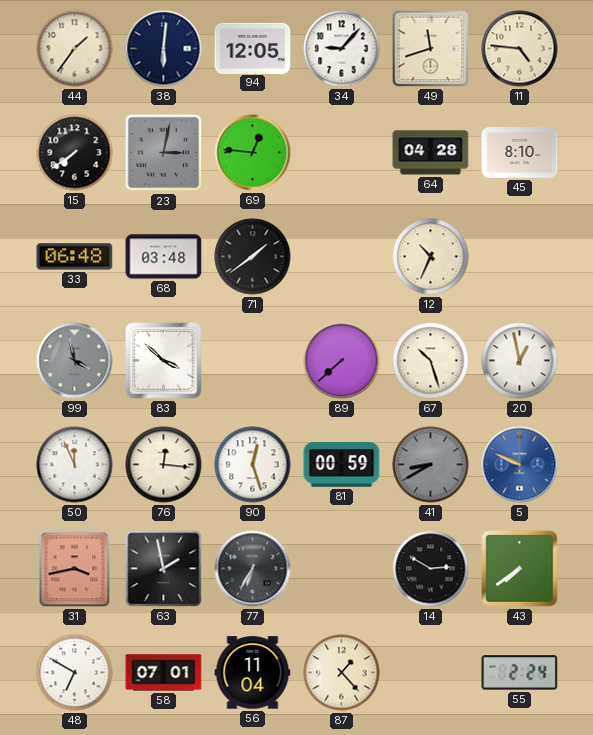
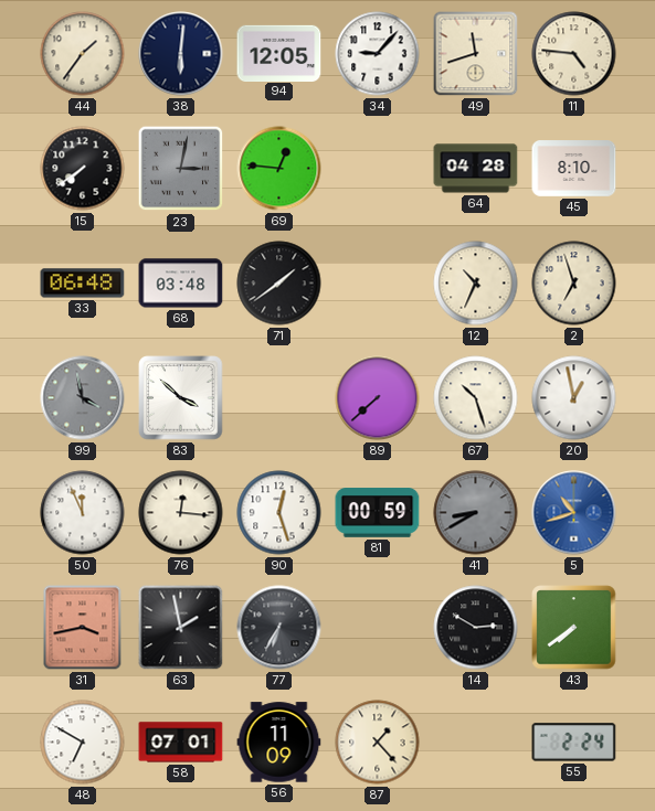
2: none -> 6:57
5: 9:49 -> 10:42
56: 11:04 -> 11:09
